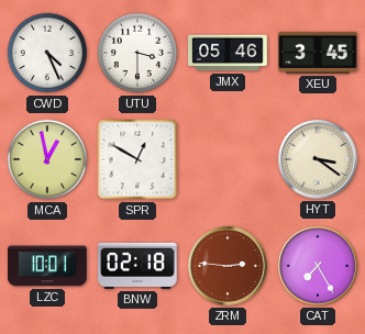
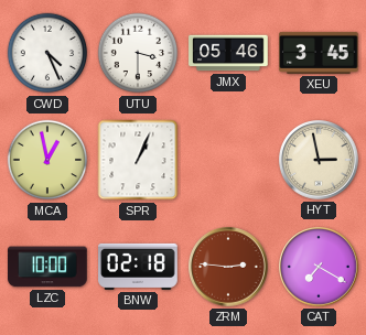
SPR: 12:50 -> 1:04
HYT: 3:21 -> 2:58
LZC: 10:01 -> 10:00
CAT: 7:25 -> 7:20
